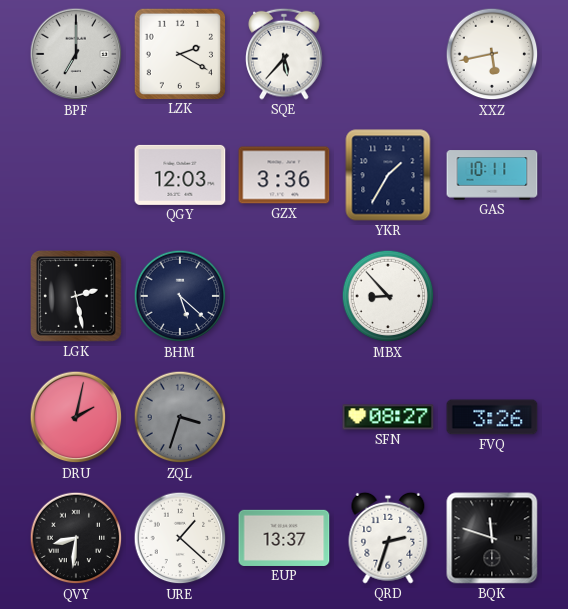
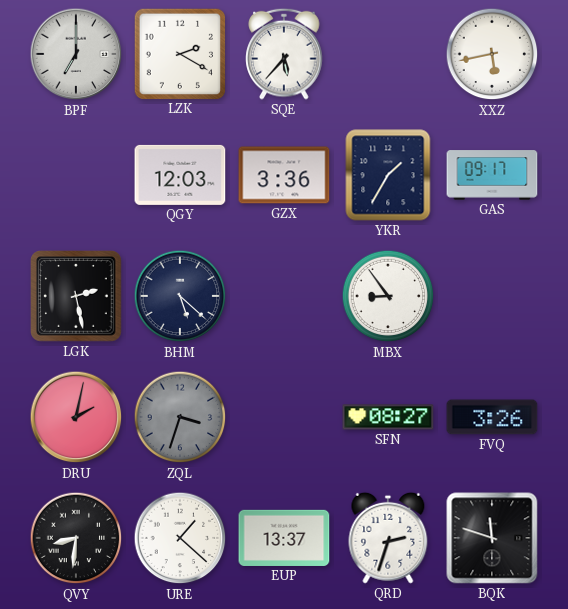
GAS: 10:11 -> 09:17
MBX: 8:53 -> 8:54
